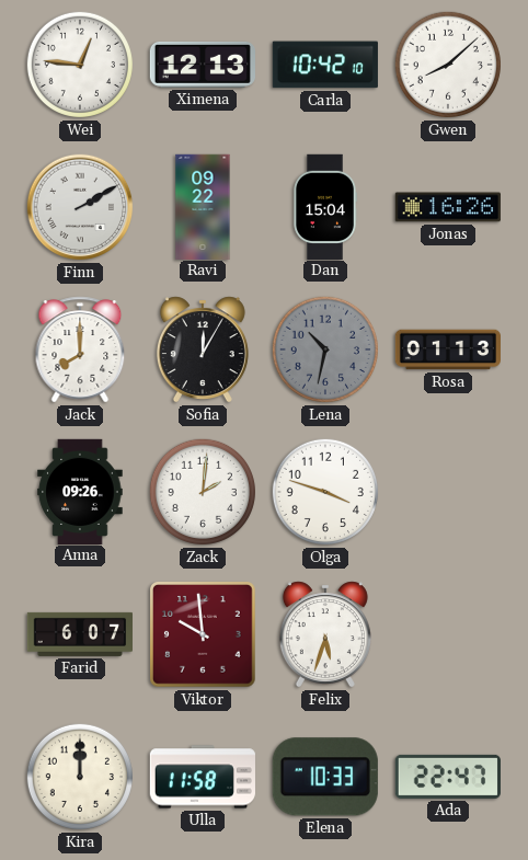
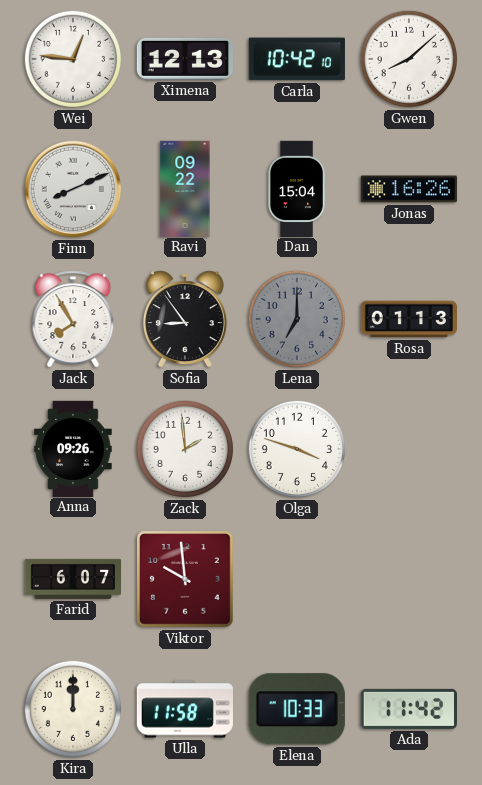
Finn: 2:10 -> 8:11
Jack: 8:00 -> 7:55
Sofia: 12:05 -> 8:54
Lena: 10:32 -> 7:00
Zack: 2:01 -> 1:59
Felix: 5:33 -> none
Ada: 22:47 -> 11:42
